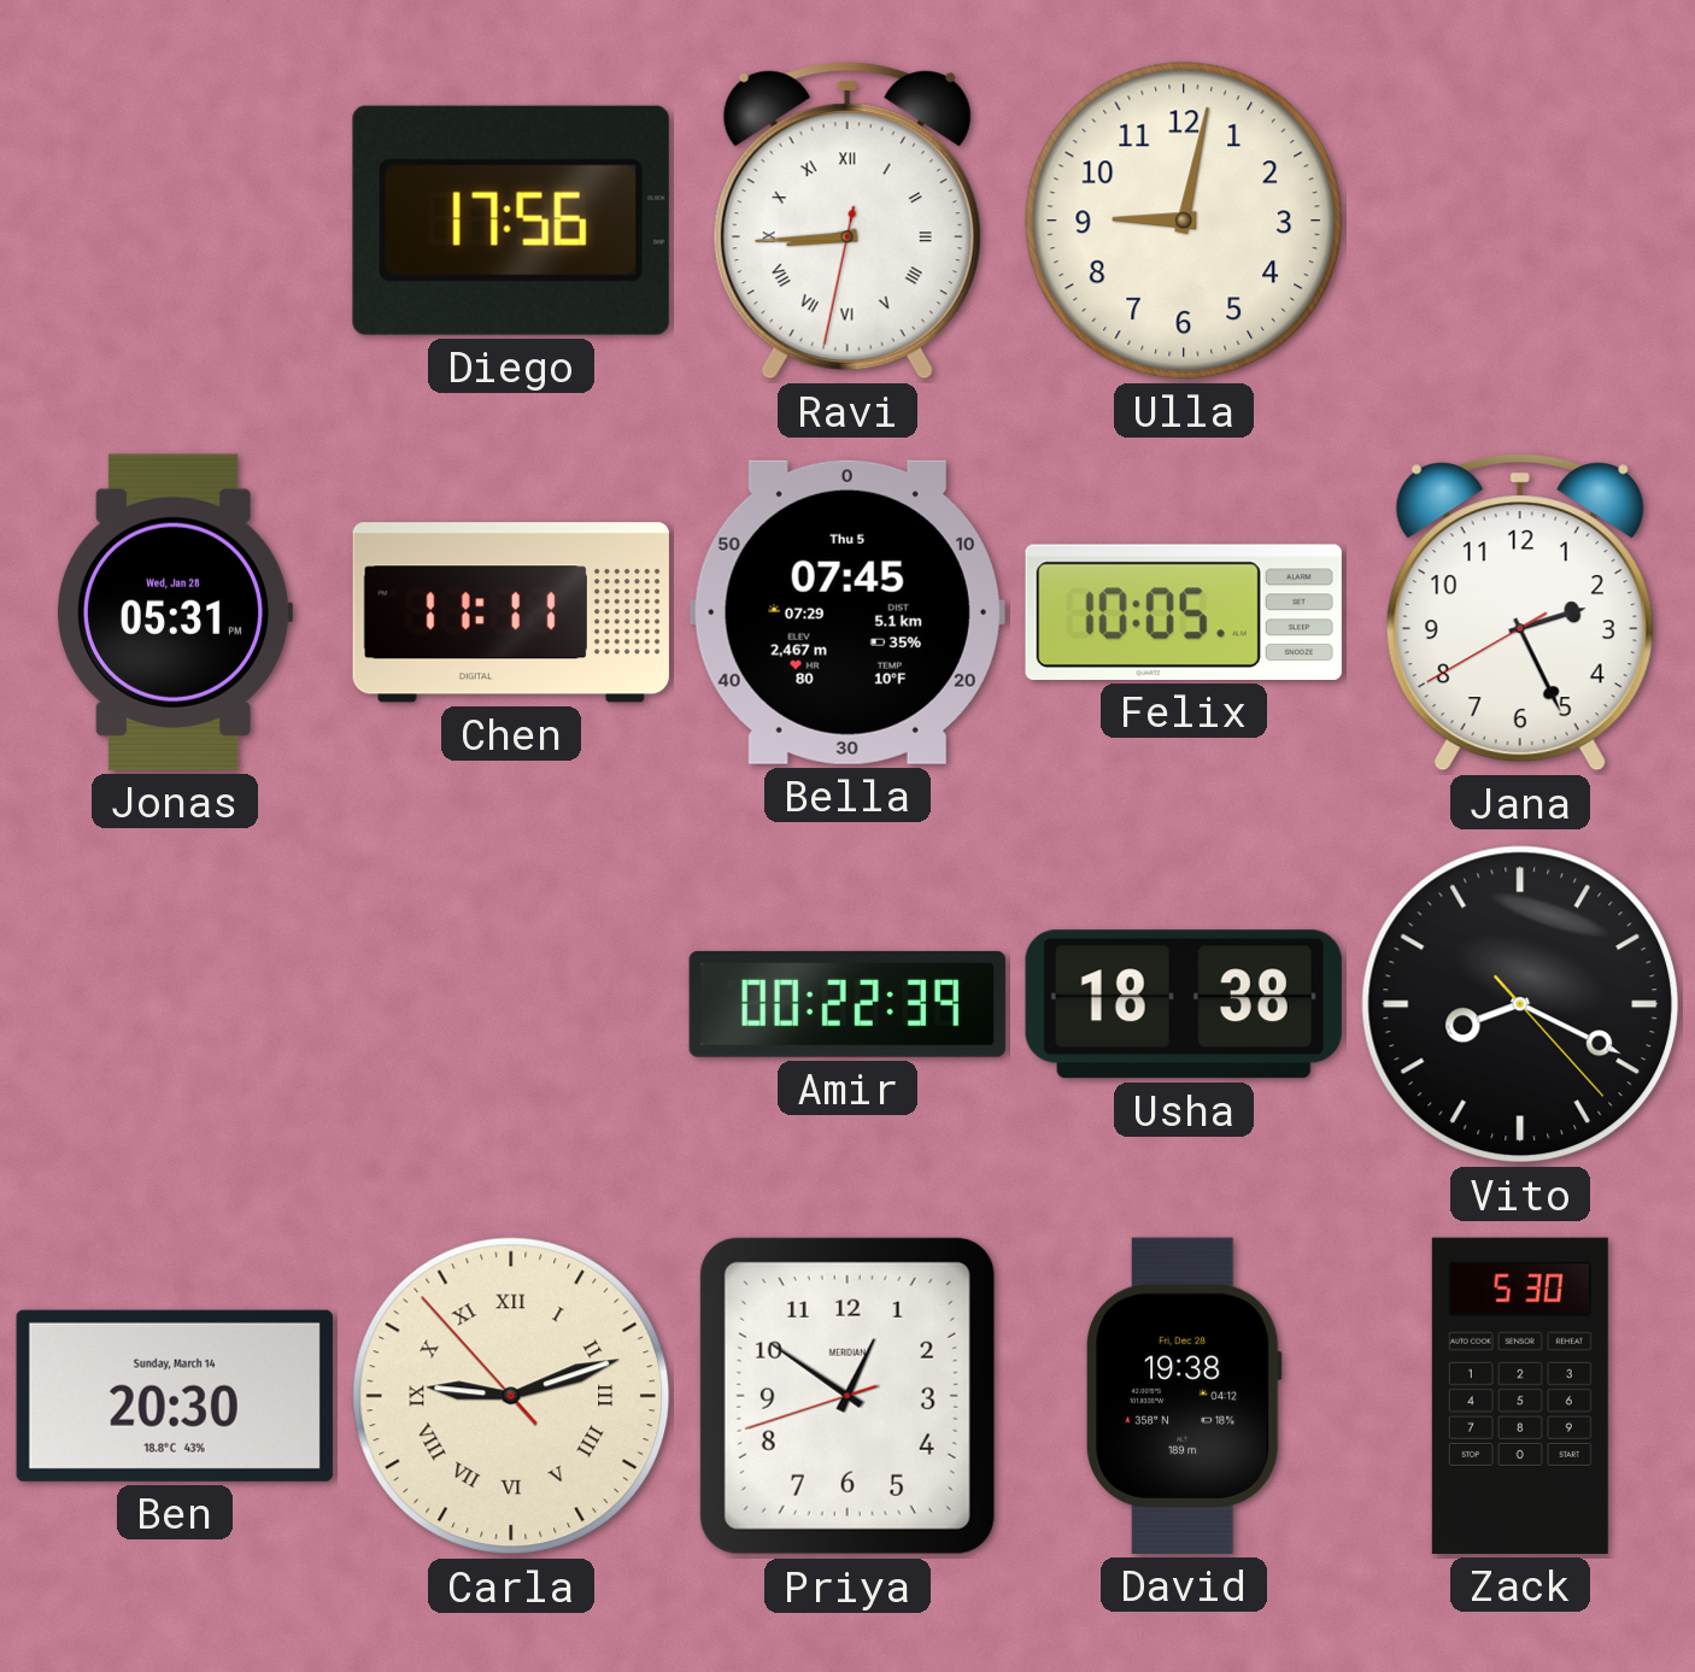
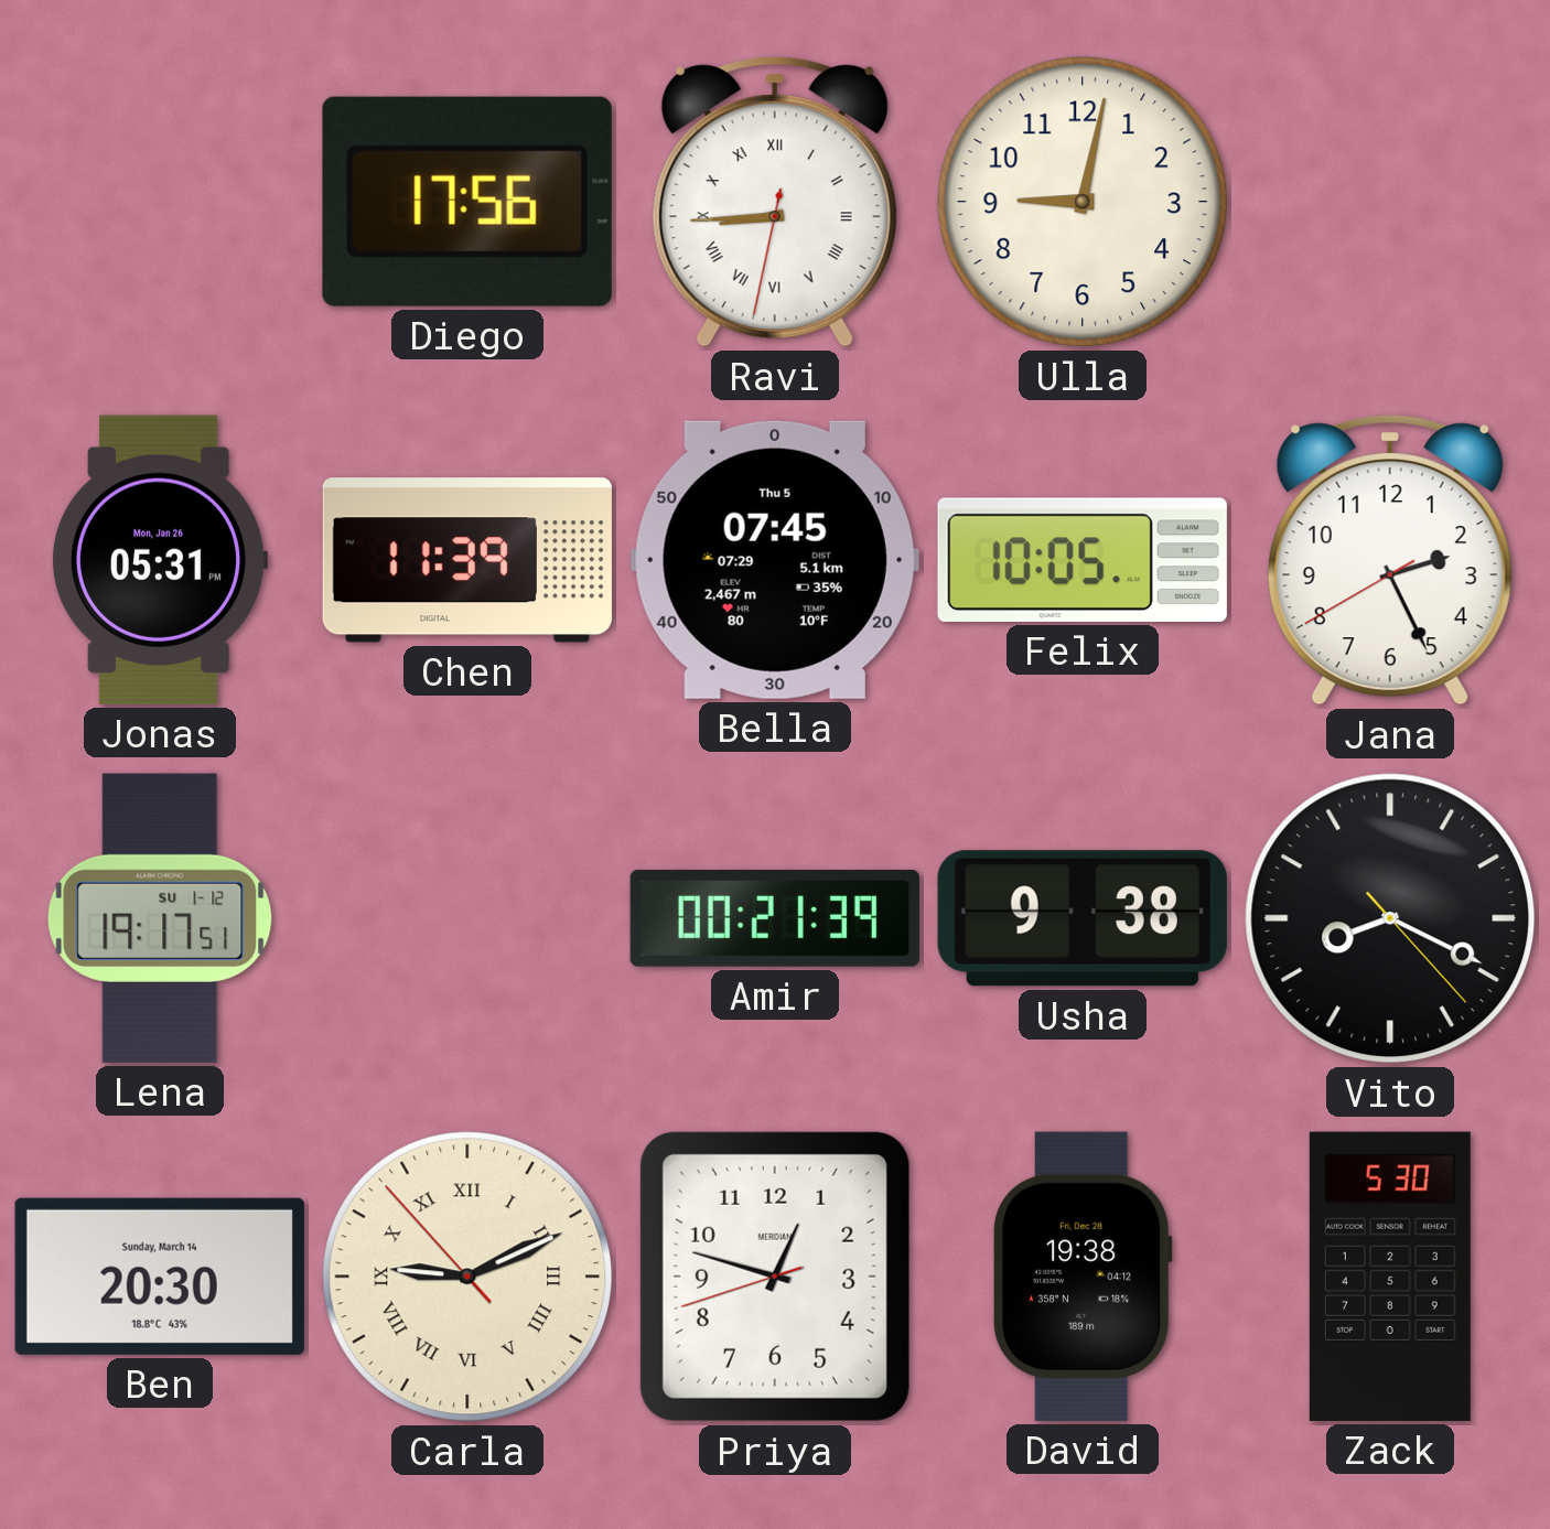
Jonas date: Wed, Jan 28 -> Mon, Jan 26
Chen: 11:11 -> 11:39
Lena: none -> 19:17
Amir: 00:22 -> 00:21
Usha: 18:38 -> 9:38
Carla: 9:11 -> 9:10
Priya: 12:50 -> 12:47
